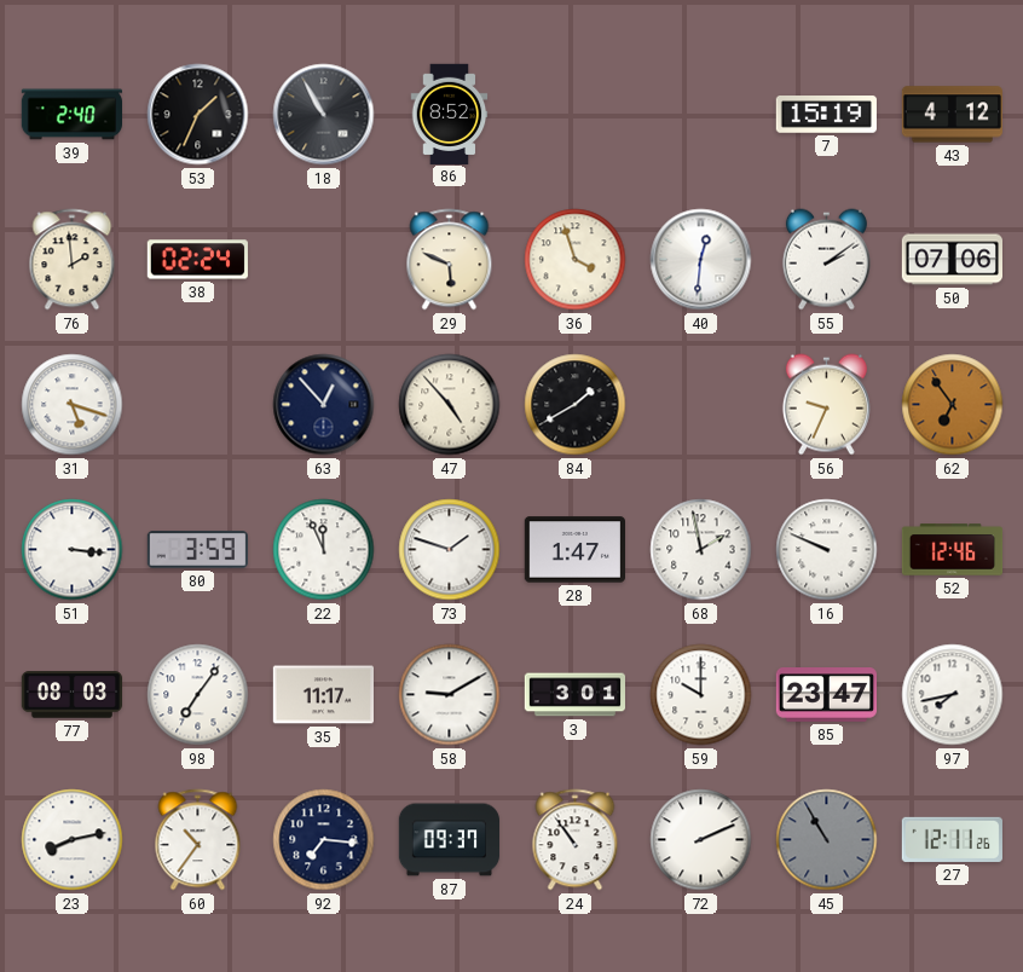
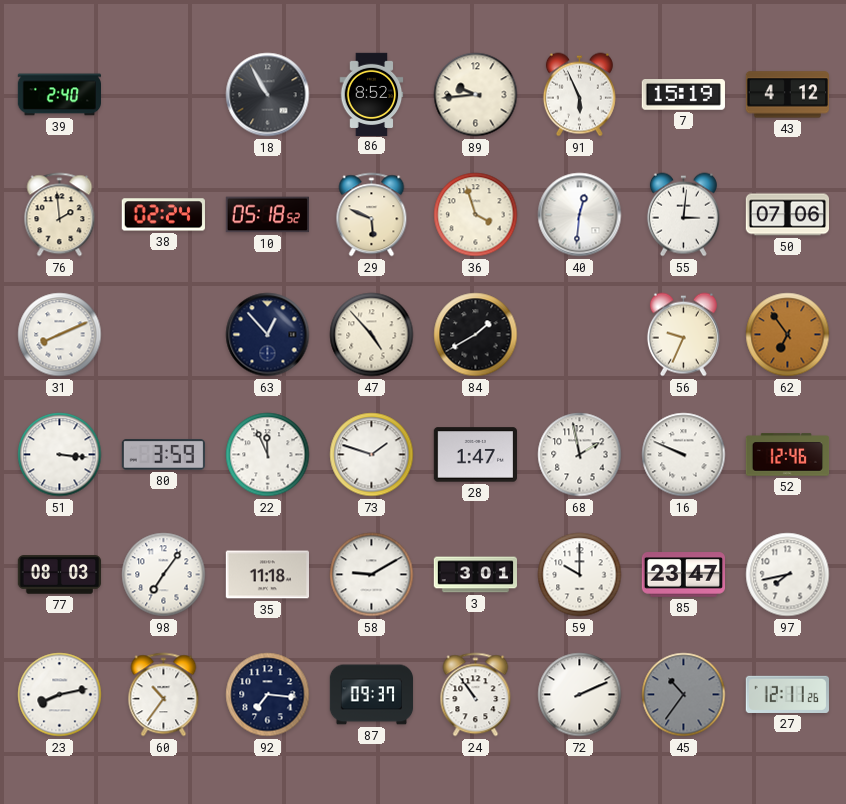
53: 1:34 -> none
89: none -> 9:44
91: none -> 5:56
10: none -> 05:18
55: 2:09 -> 3:01
31: 5:18 -> 8:11
35: 11:17 -> 11:18
45: 10:55 -> 10:36
